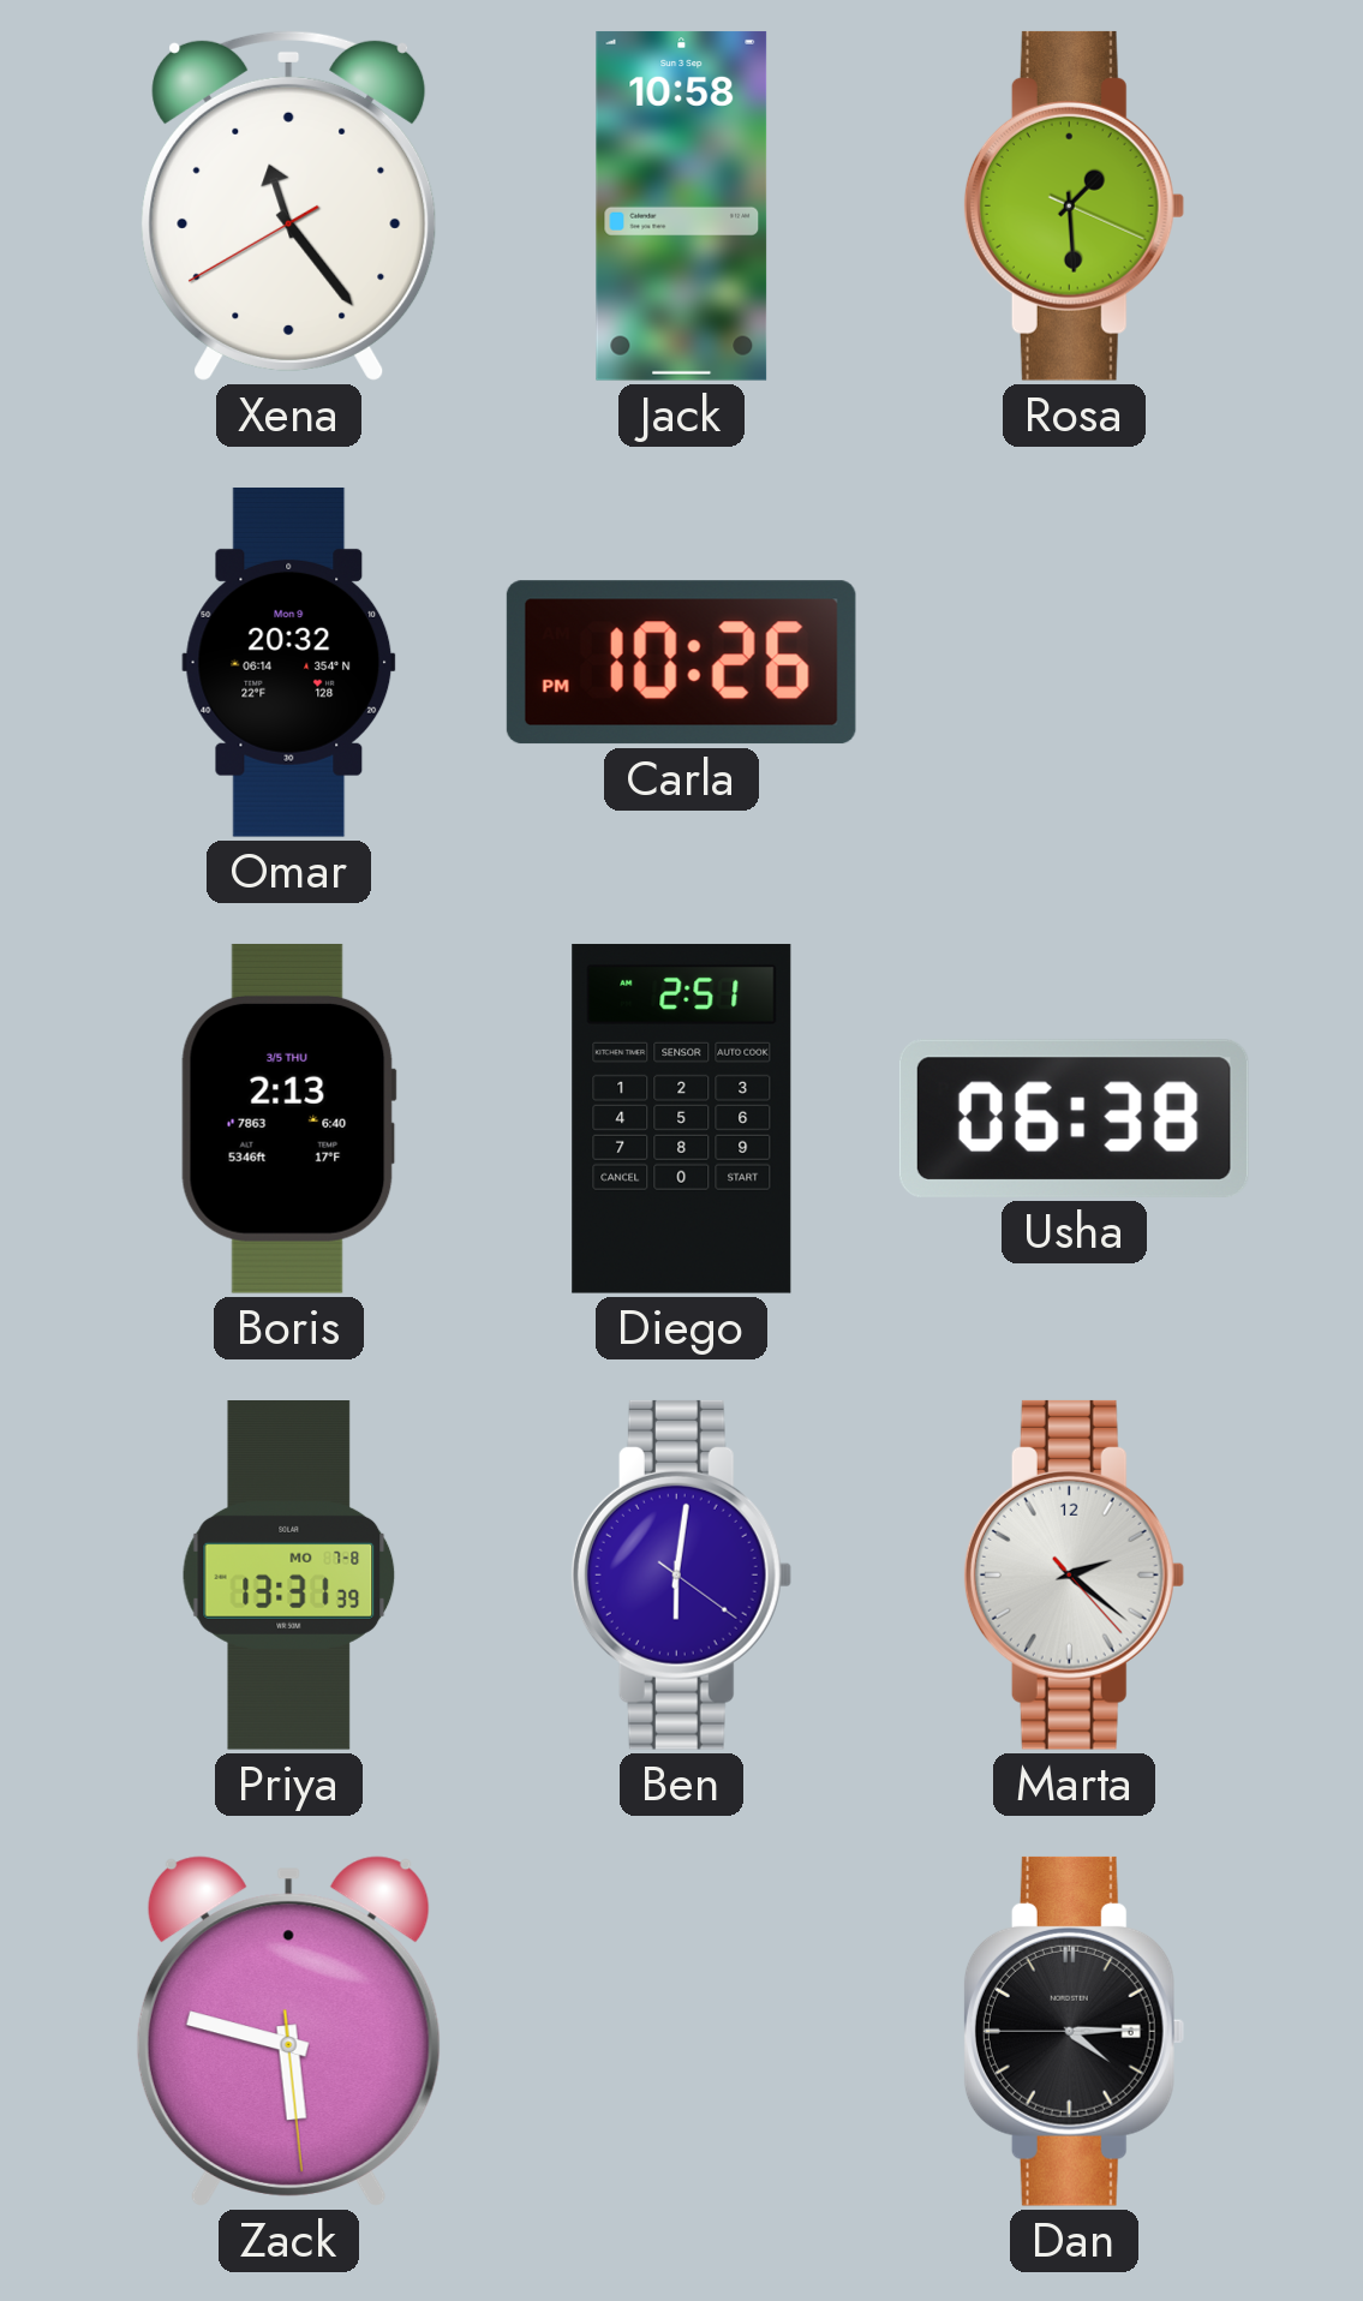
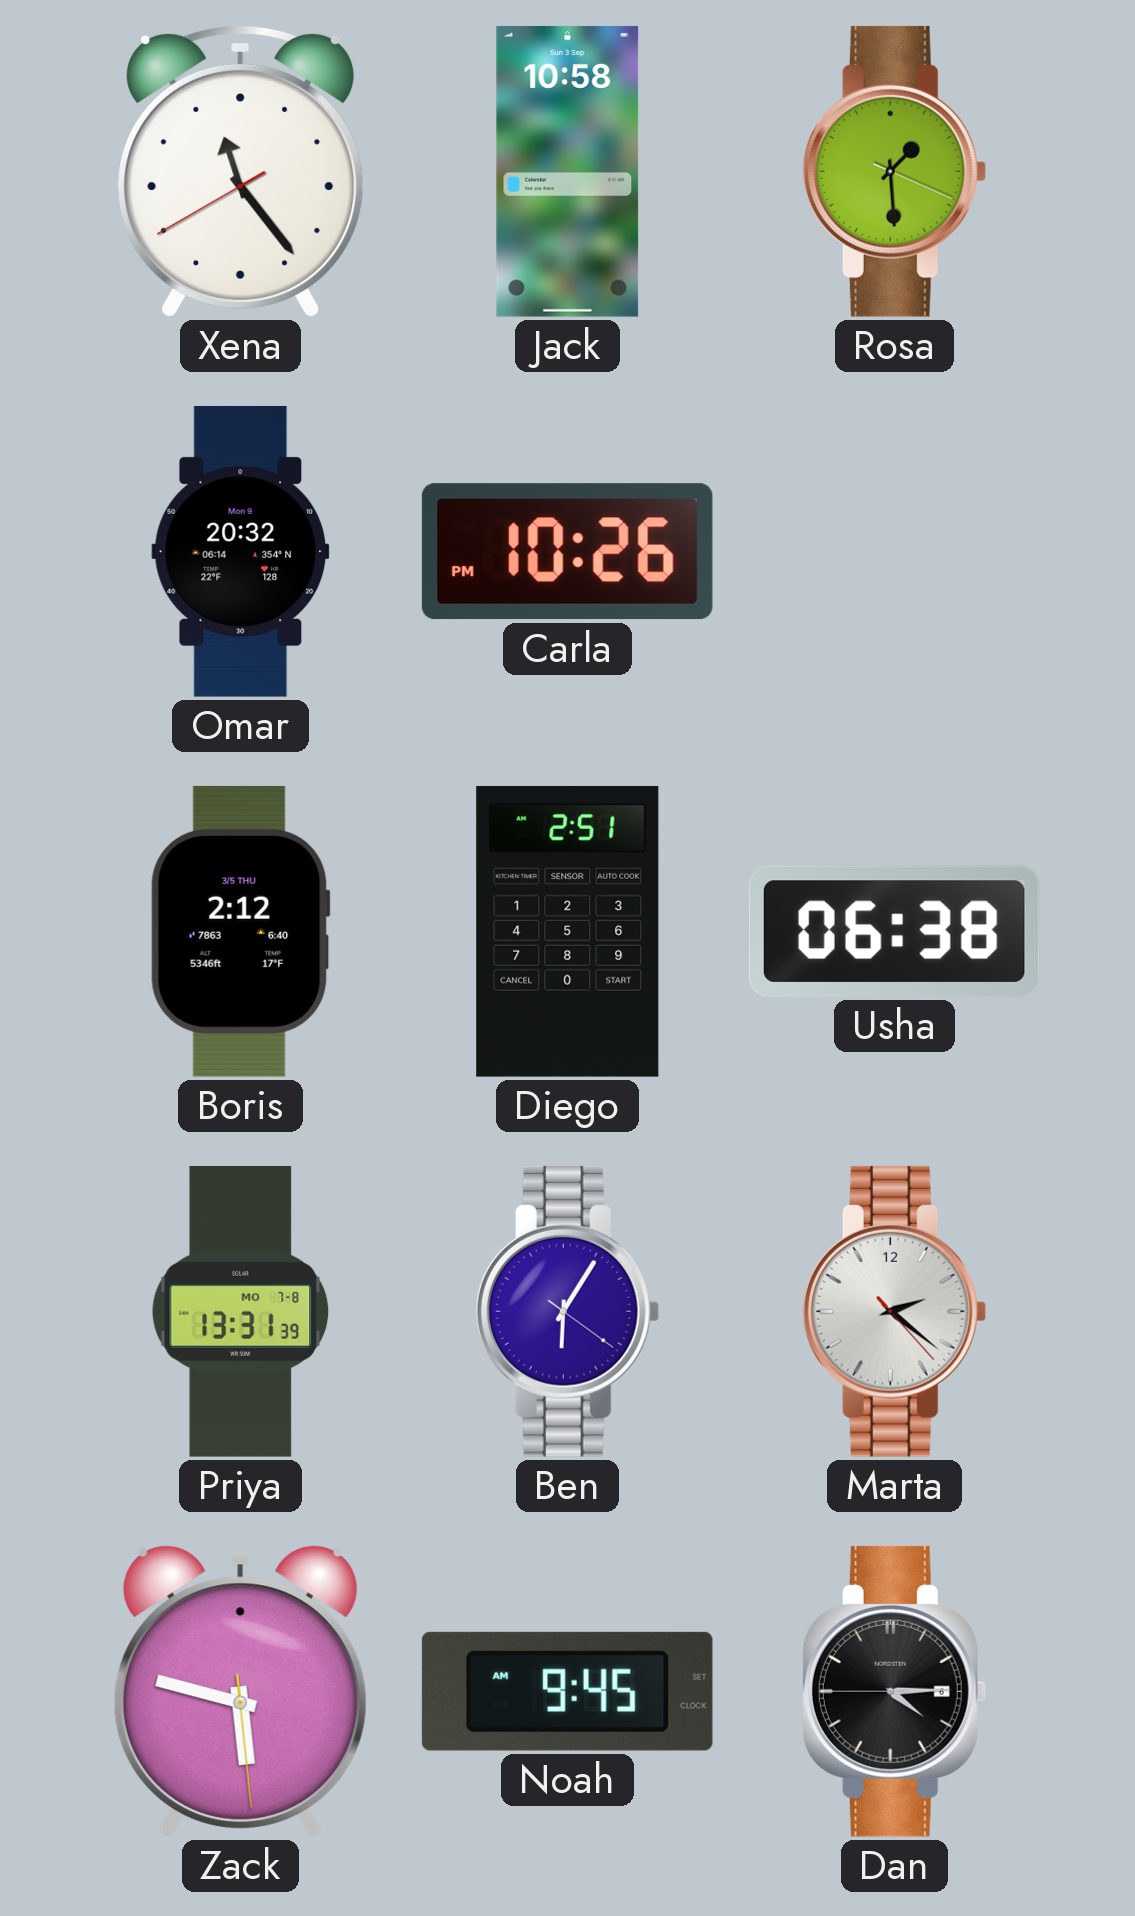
Boris: 2:13 -> 2:12
Ben: 6:01 -> 6:05
Noah: none -> 9:45
